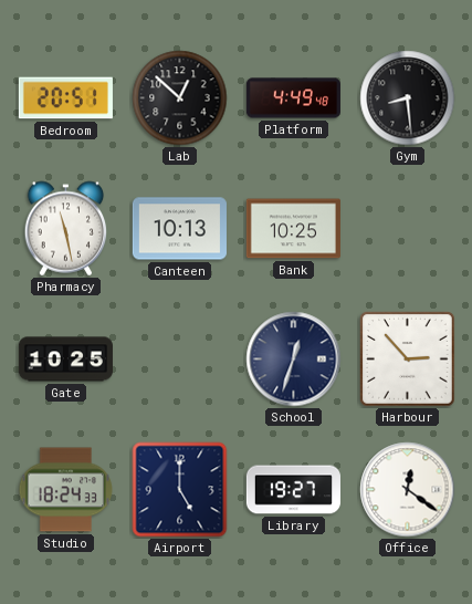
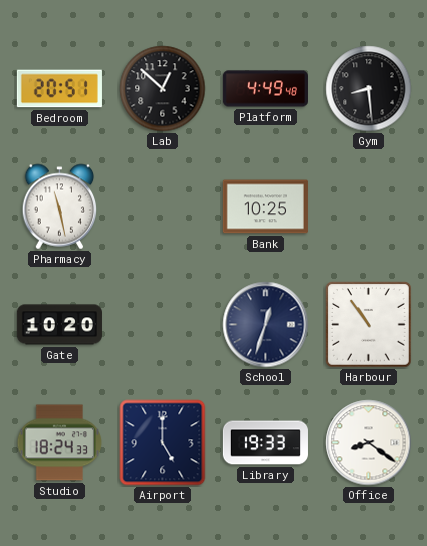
Canteen: 10:13 -> none
Gate: 10:25 -> 10:20
Harbour: 2:53 -> 10:54
Library: 19:27 -> 19:33
Office: 12:21 -> 8:21
